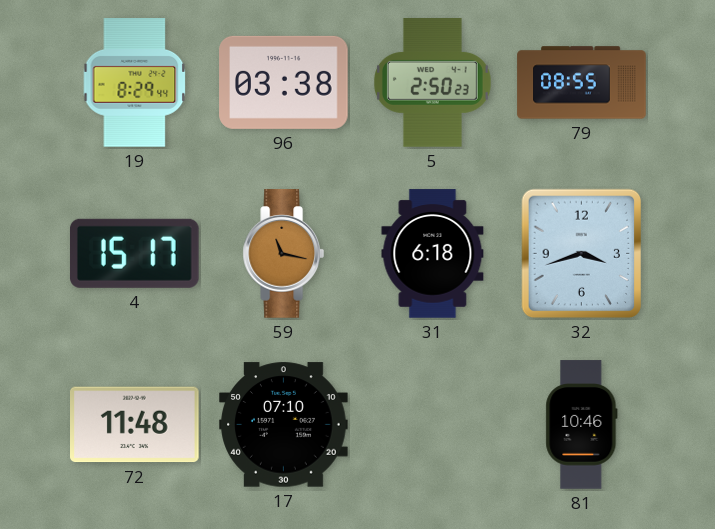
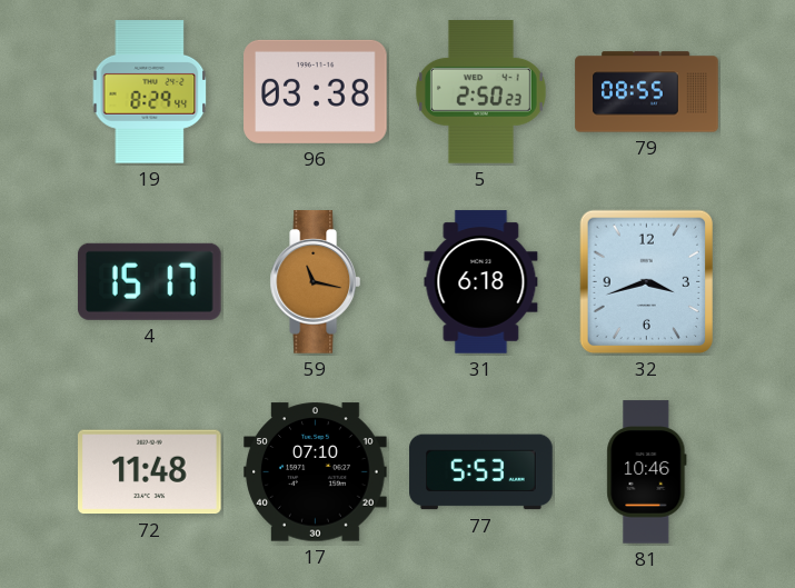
77: none -> 5:53
